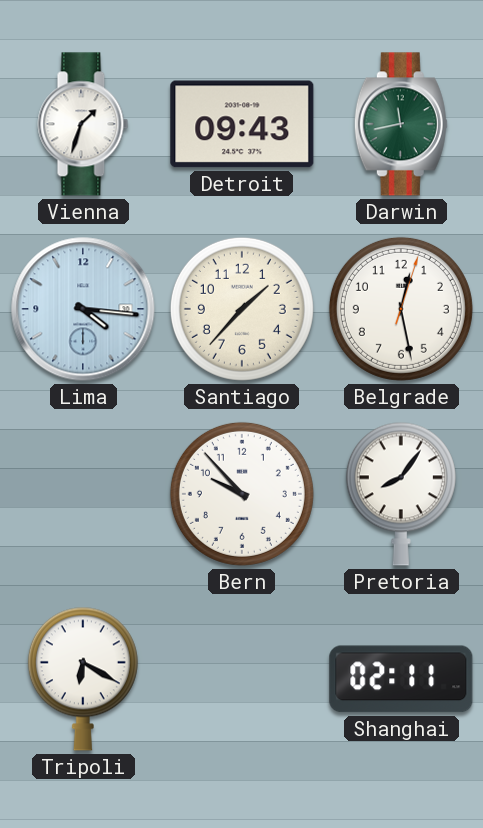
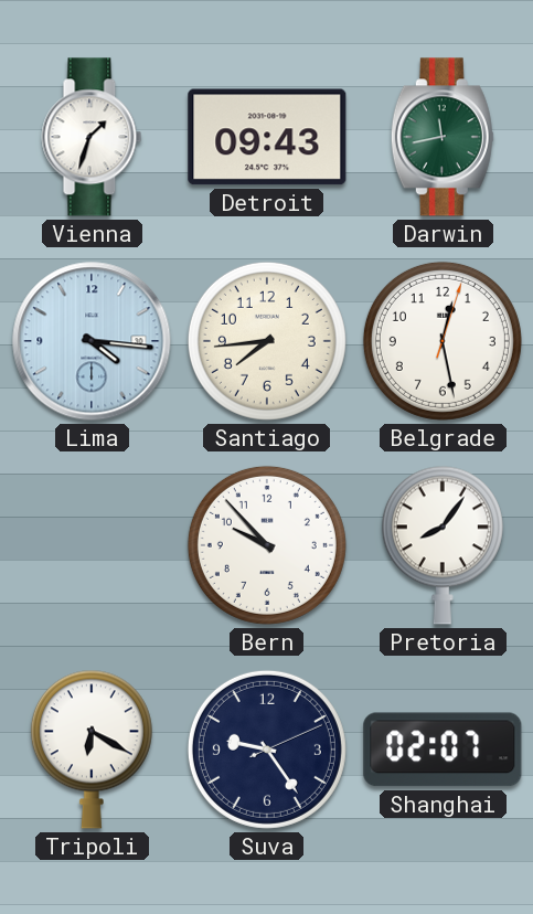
Santiago: 1:37 -> 7:44
Suva: none -> 9:24
Shanghai: 02:11 -> 02:07
